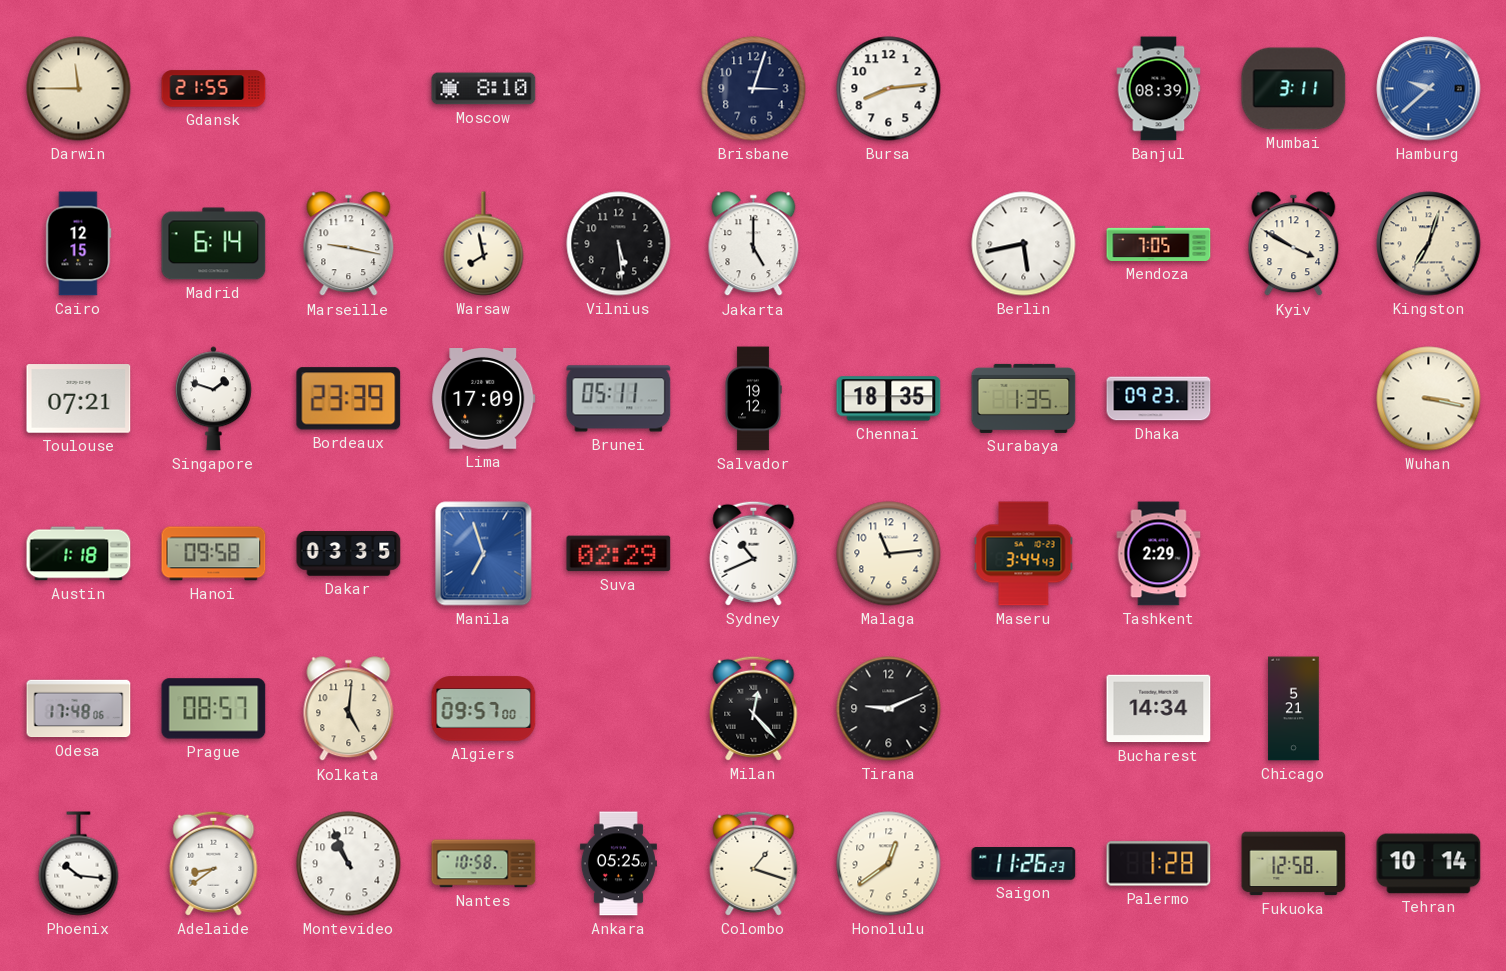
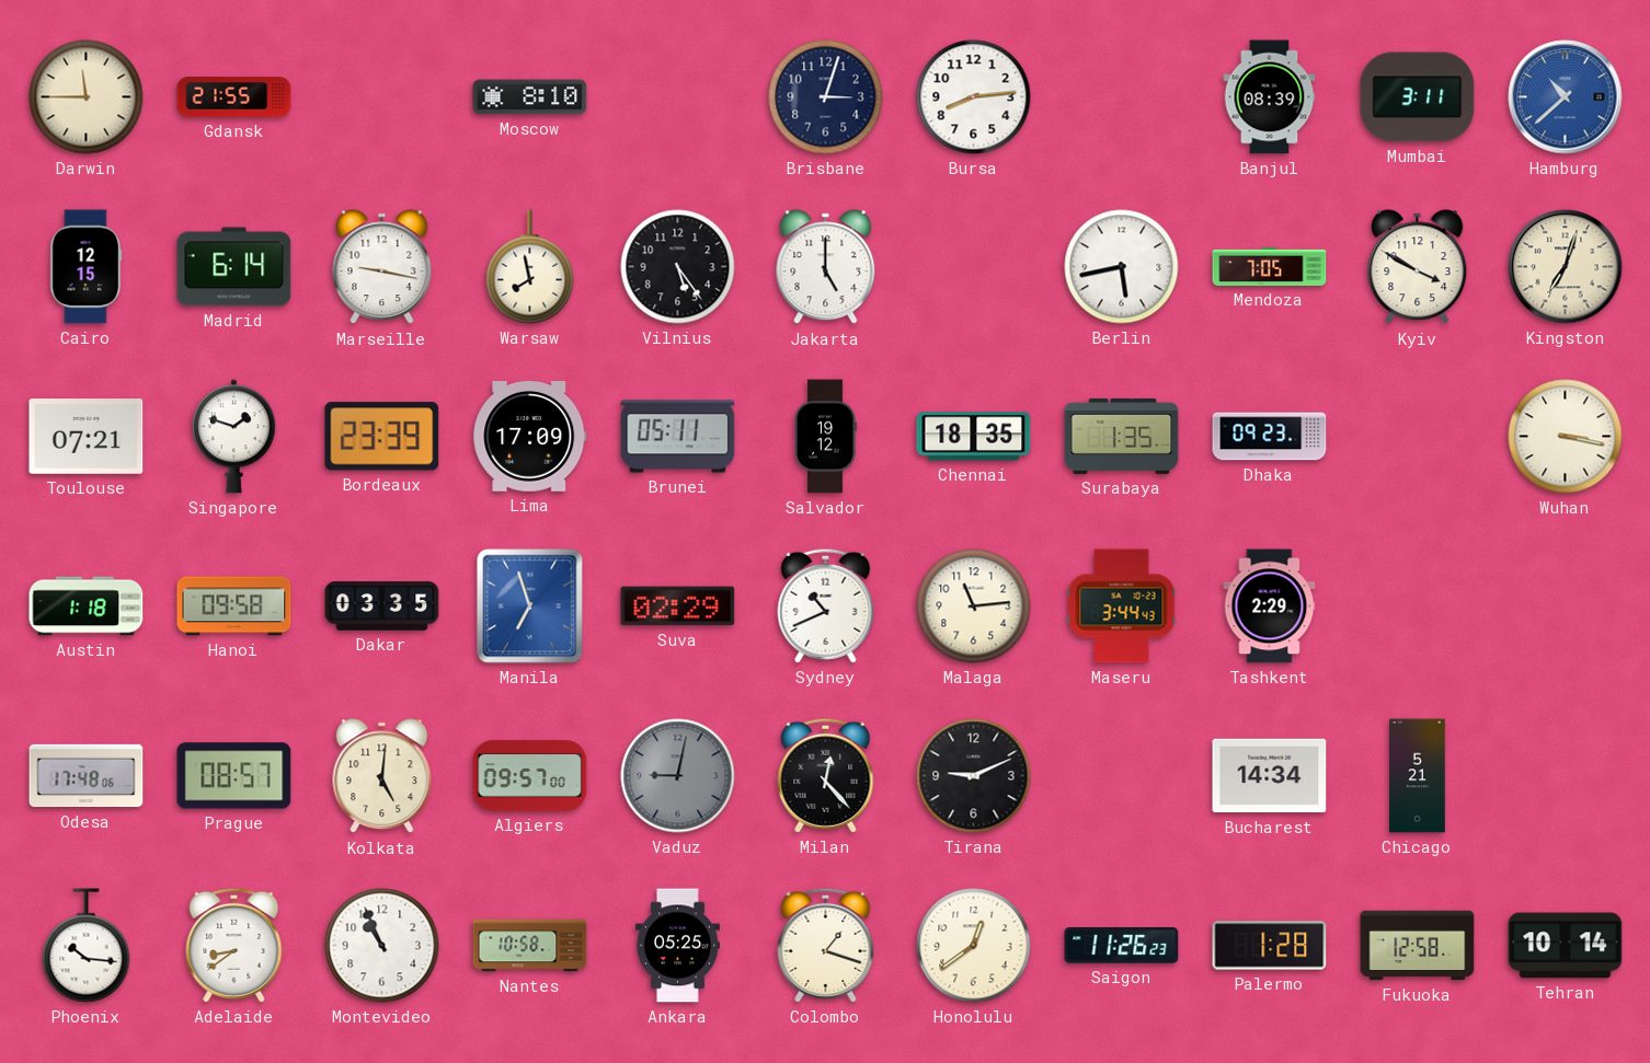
Hamburg: 9:38 -> 10:38
Vilnius: 5:29 -> 5:24
Vaduz: none -> 9:02
